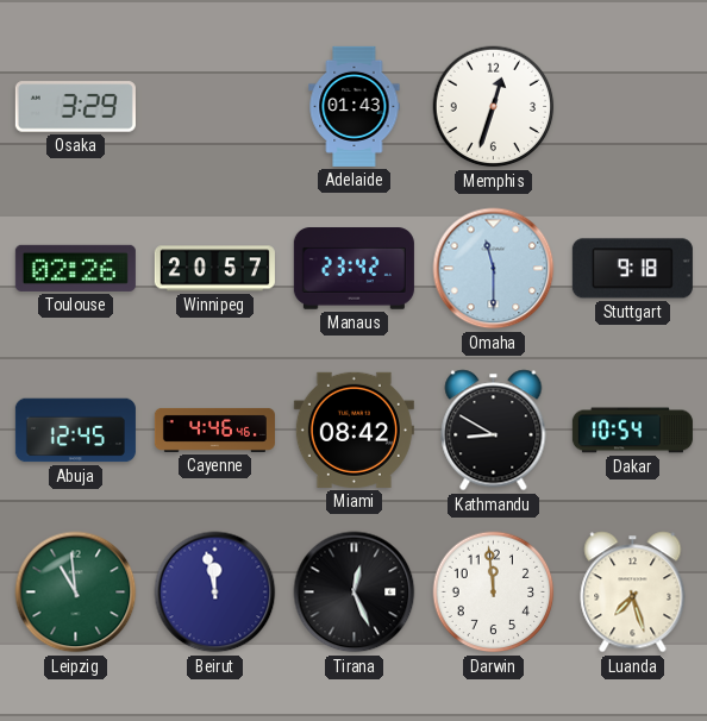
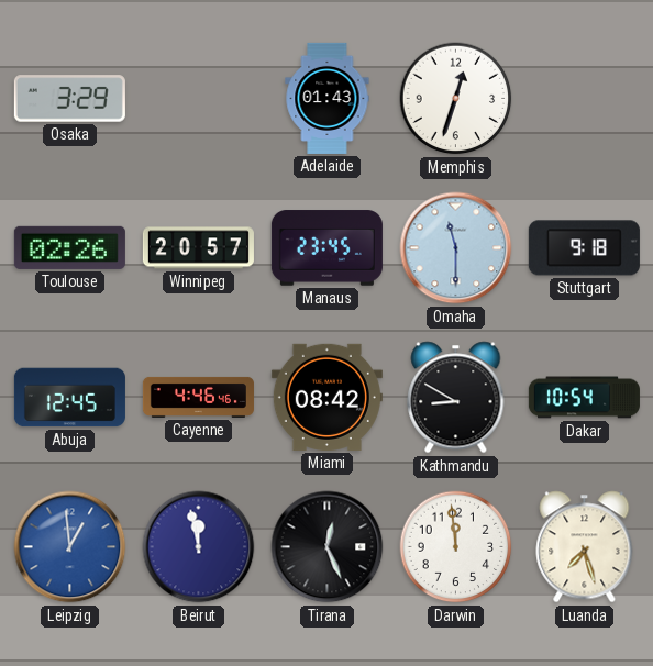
Manaus: 23:42 -> 23:45
Leipzig: 10:59 -> 12:59
Leipzig dial: green -> blue
